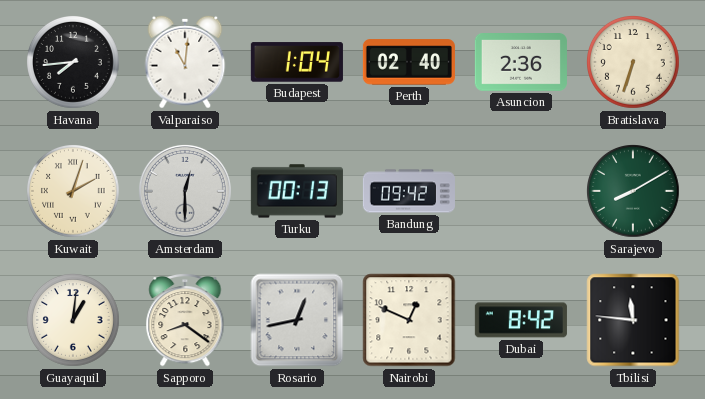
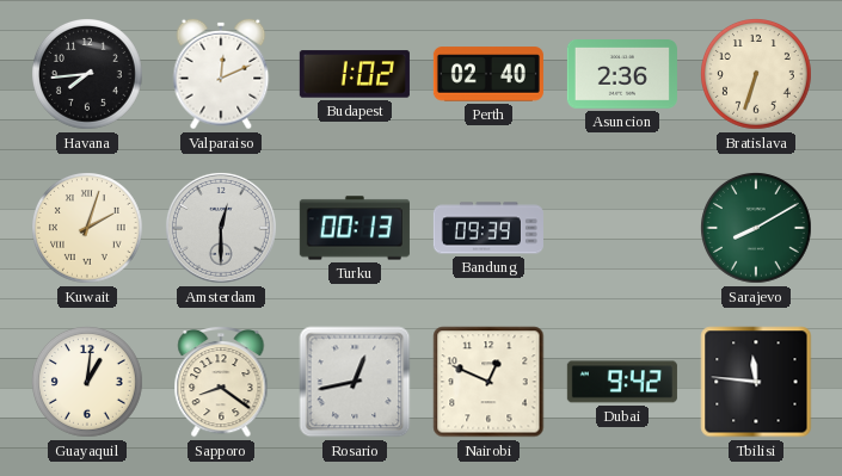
Valparaiso: 11:01 -> 12:11
Budapest: 1:04 -> 1:02
Bandung: 09:42 -> 09:39
Dubai: 8:42 -> 9:42
